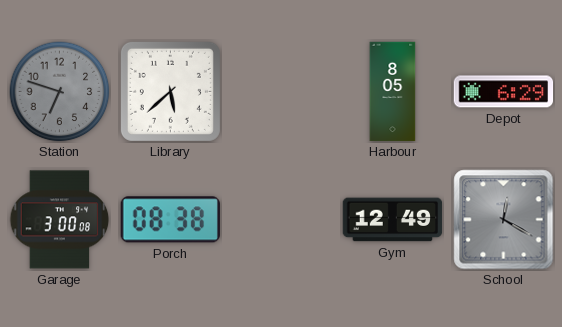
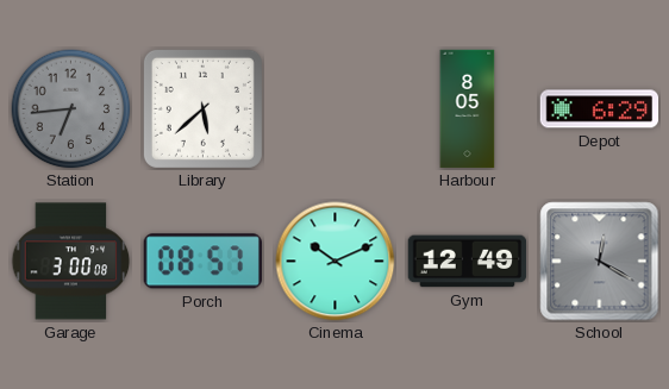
Station: 6:48 -> 6:44
Porch: 08:38 -> 08:57
Cinema: none -> 10:11
